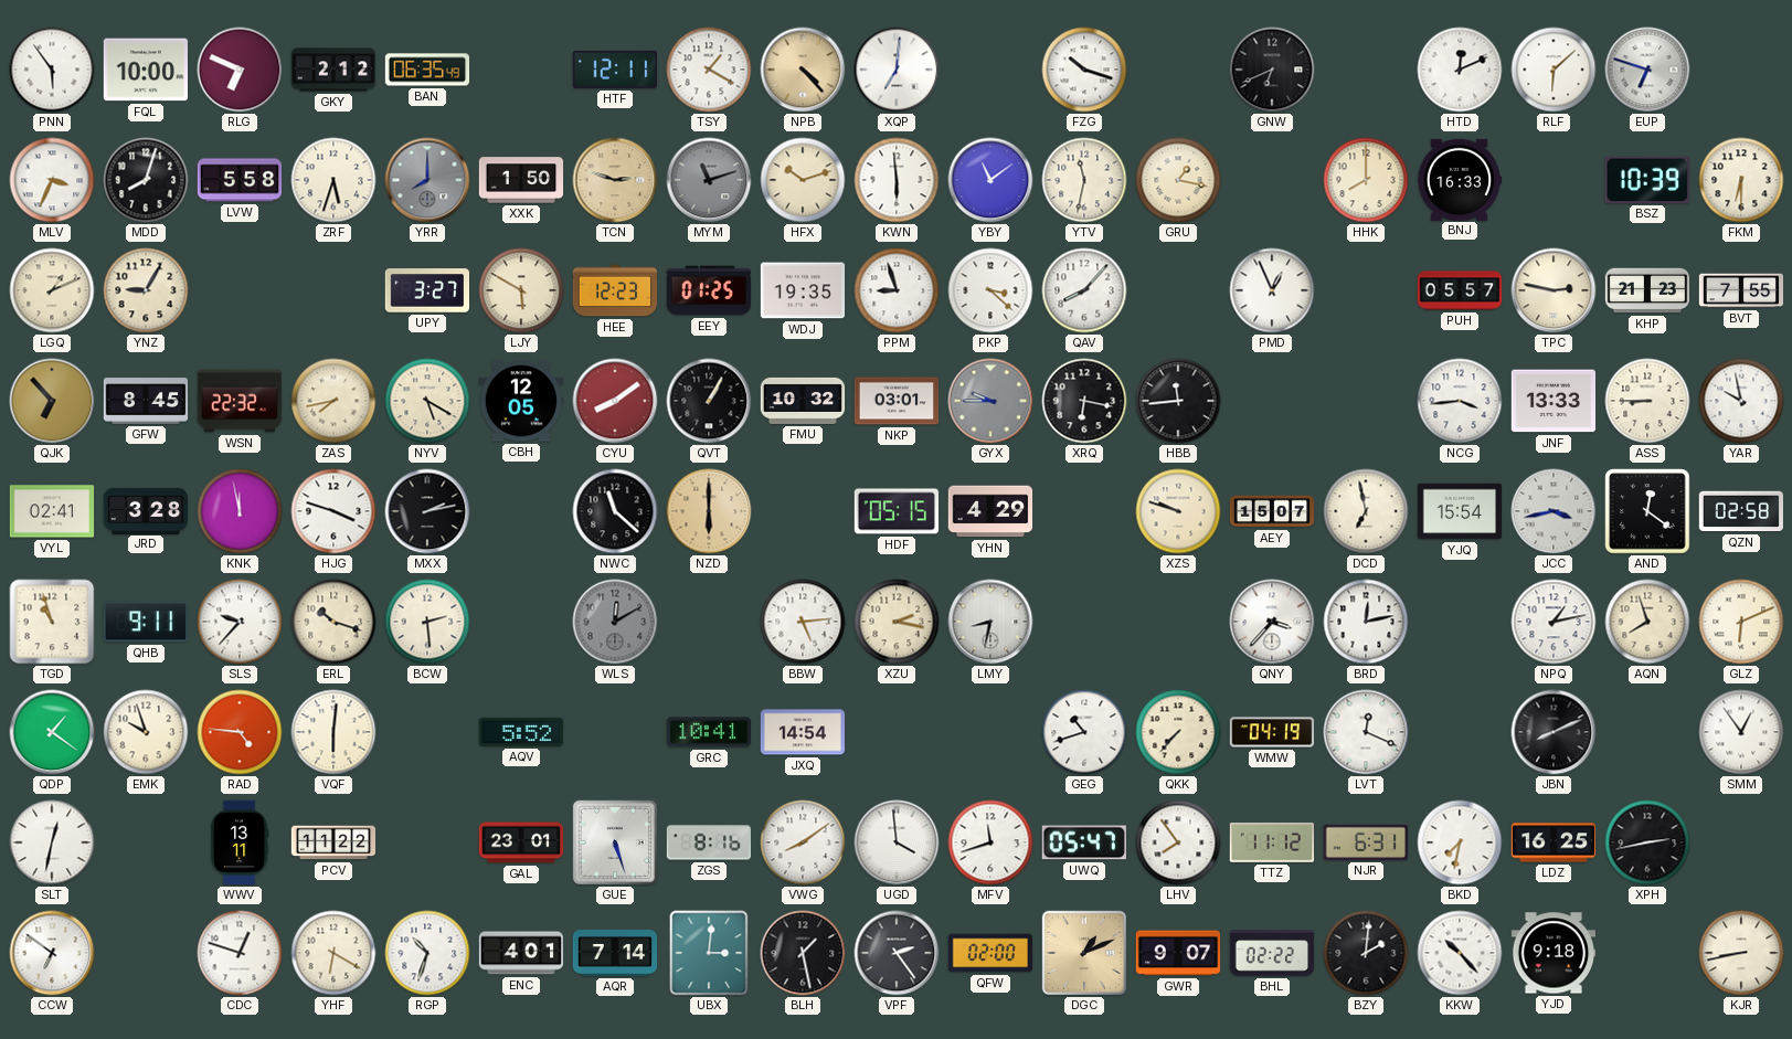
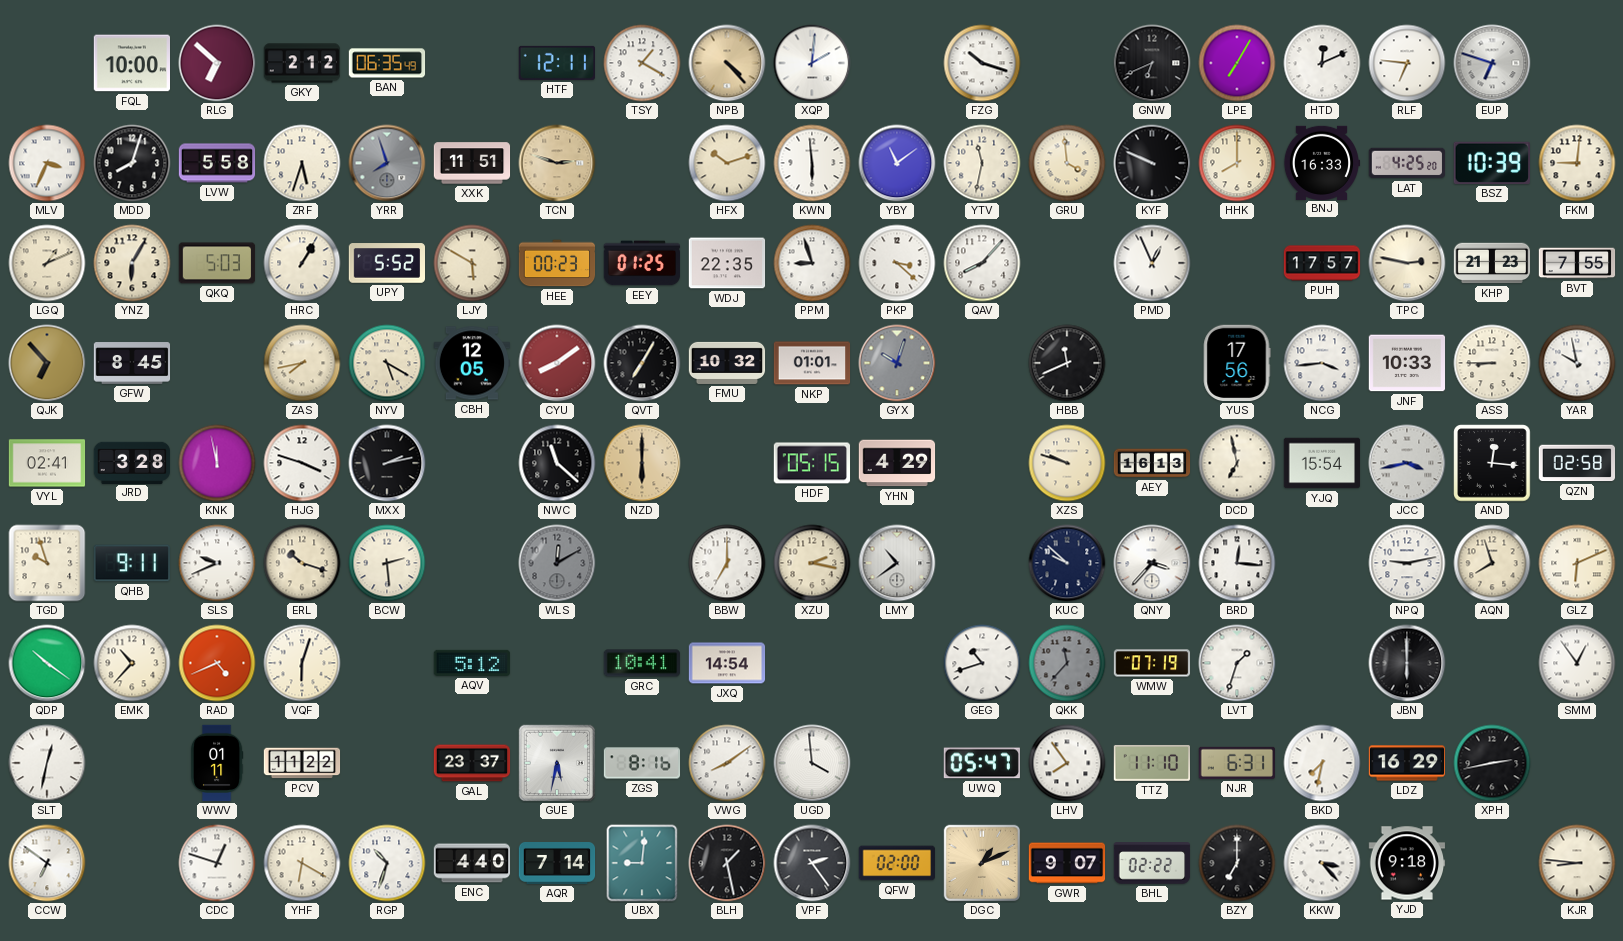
PNN: 5:54 -> none
RLG: 6:49 -> 6:52
XQP: 7:01 -> 2:01
LPE: none -> 7:05
RLF: 6:08 -> 6:46
YRR: 8:00 -> 7:57
XXK: 1:50 -> 11:51
MYM: 11:12 -> none
GRU: 1:17 -> 3:59
KYF: none -> 9:49
LAT: none -> 4:25
FKM: 6:30 -> 9:01
YNZ: 9:05 -> 6:05
QKQ: none -> 5:03
HRC: none -> 1:05
UPY: 3:27 -> 5:52
HEE: 12:23 -> 00:23
WDJ: 19:35 -> 22:35
PUH: 05:57 -> 17:57
WSN: 22:32 -> none
QVT: 1:05 -> 7:05
NKP: 03:01 -> 01:01
GYX: 9:45 -> 10:03
XRQ: 6:17 -> none
HBB: 11:44 -> 11:41
YUS: none -> 17:56
JNF: 13:33 -> 10:33
AEY: 15:07 -> 16:13
AND: 12:21 -> 12:16
TGD: 10:57 -> 9:57
SLS: 9:37 -> 9:41
BBW: 5:14 -> 7:00
LMY: 8:32 -> 10:39
KUC: none -> 9:52
BRD: 12:13 -> 12:16
NPQ: 1:13 -> 9:13
QDP: 1:21 -> 10:21
EMK: 9:57 -> 10:37
RAD: 4:46 -> 4:41
VQF: 6:01 -> 6:03
AQV: 5:52 -> 5:12
QKK: 7:37 -> 11:37
QKK dial: cream -> grey
WMW: 04:19 -> 07:19
LVT: 12:19 -> 1:33
JBN: 8:11 -> 6:00
WWV: 13:11 -> 01:11
GAL: 23:01 -> 23:37
GUE: 5:27 -> 5:32
MFV: 11:42 -> none
TTZ: 11:12 -> 11:10
LDZ: 16:25 -> 16:29
ENC: 4:01 -> 4:40
UBX: 3:01 -> 9:01
BZY: 2:01 -> 7:00
KKW: 10:23 -> 3:23
KJR: 8:43 -> 8:46
